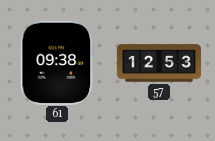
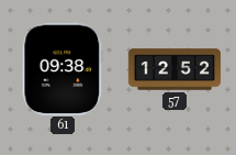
57: 12:53 -> 12:52
